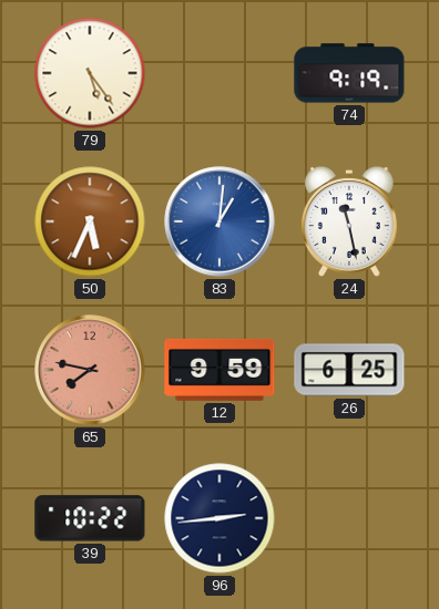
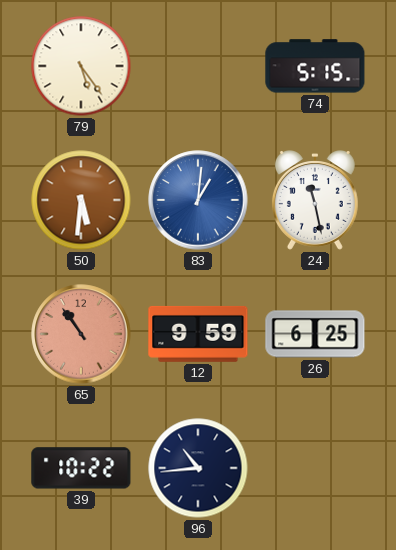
74: 9:19 -> 5:15
50: 5:34 -> 5:31
65: 7:47 -> 10:54
96: 2:44 -> 10:44
